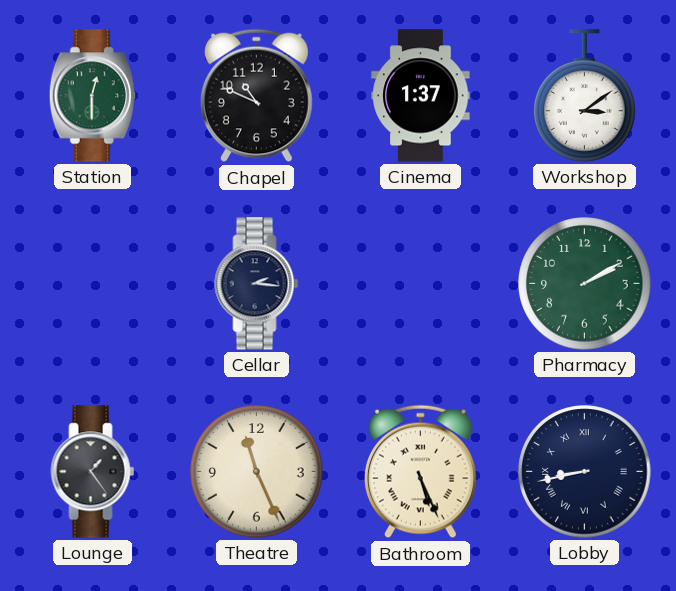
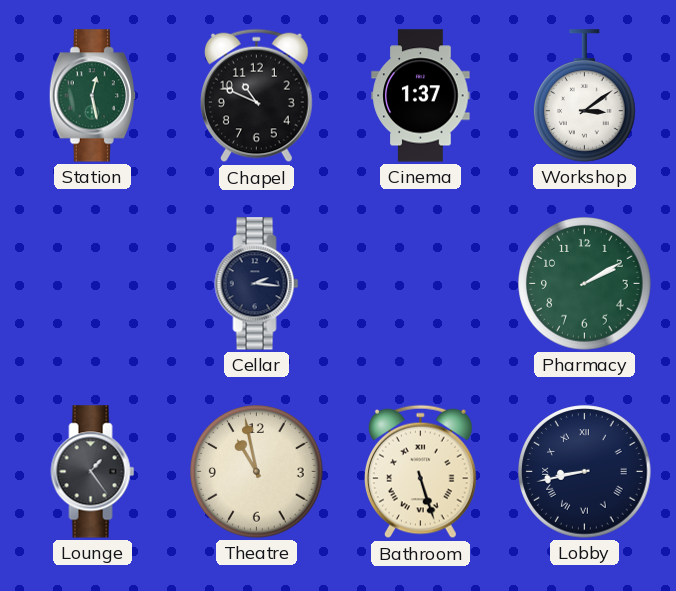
Station: 12:30 -> 12:28
Theatre: 11:26 -> 10:58
Bathroom: 5:26 -> 5:27
